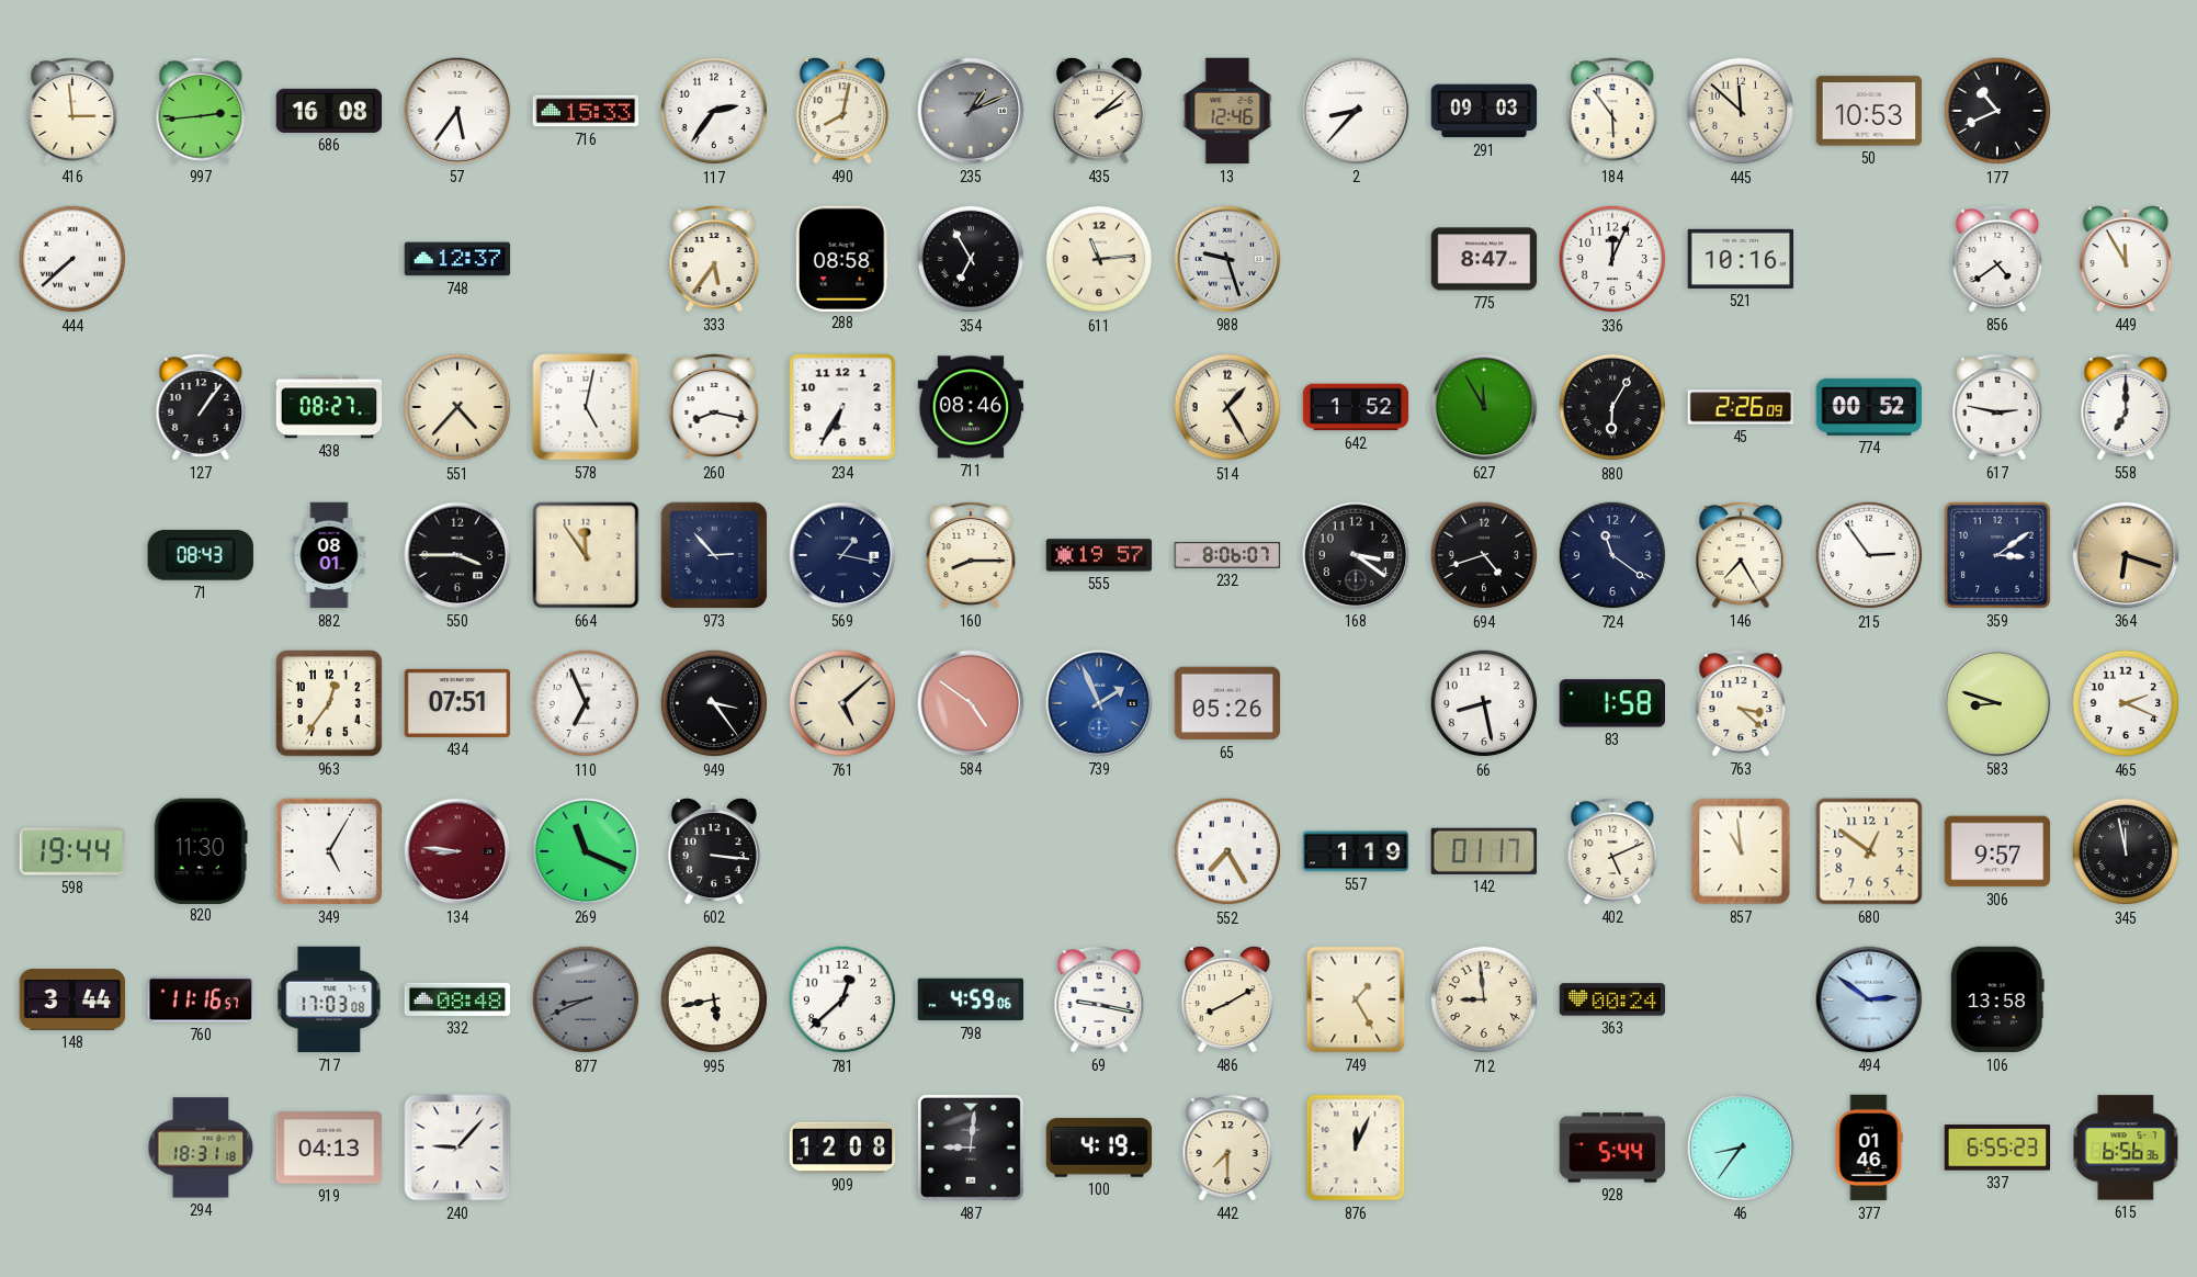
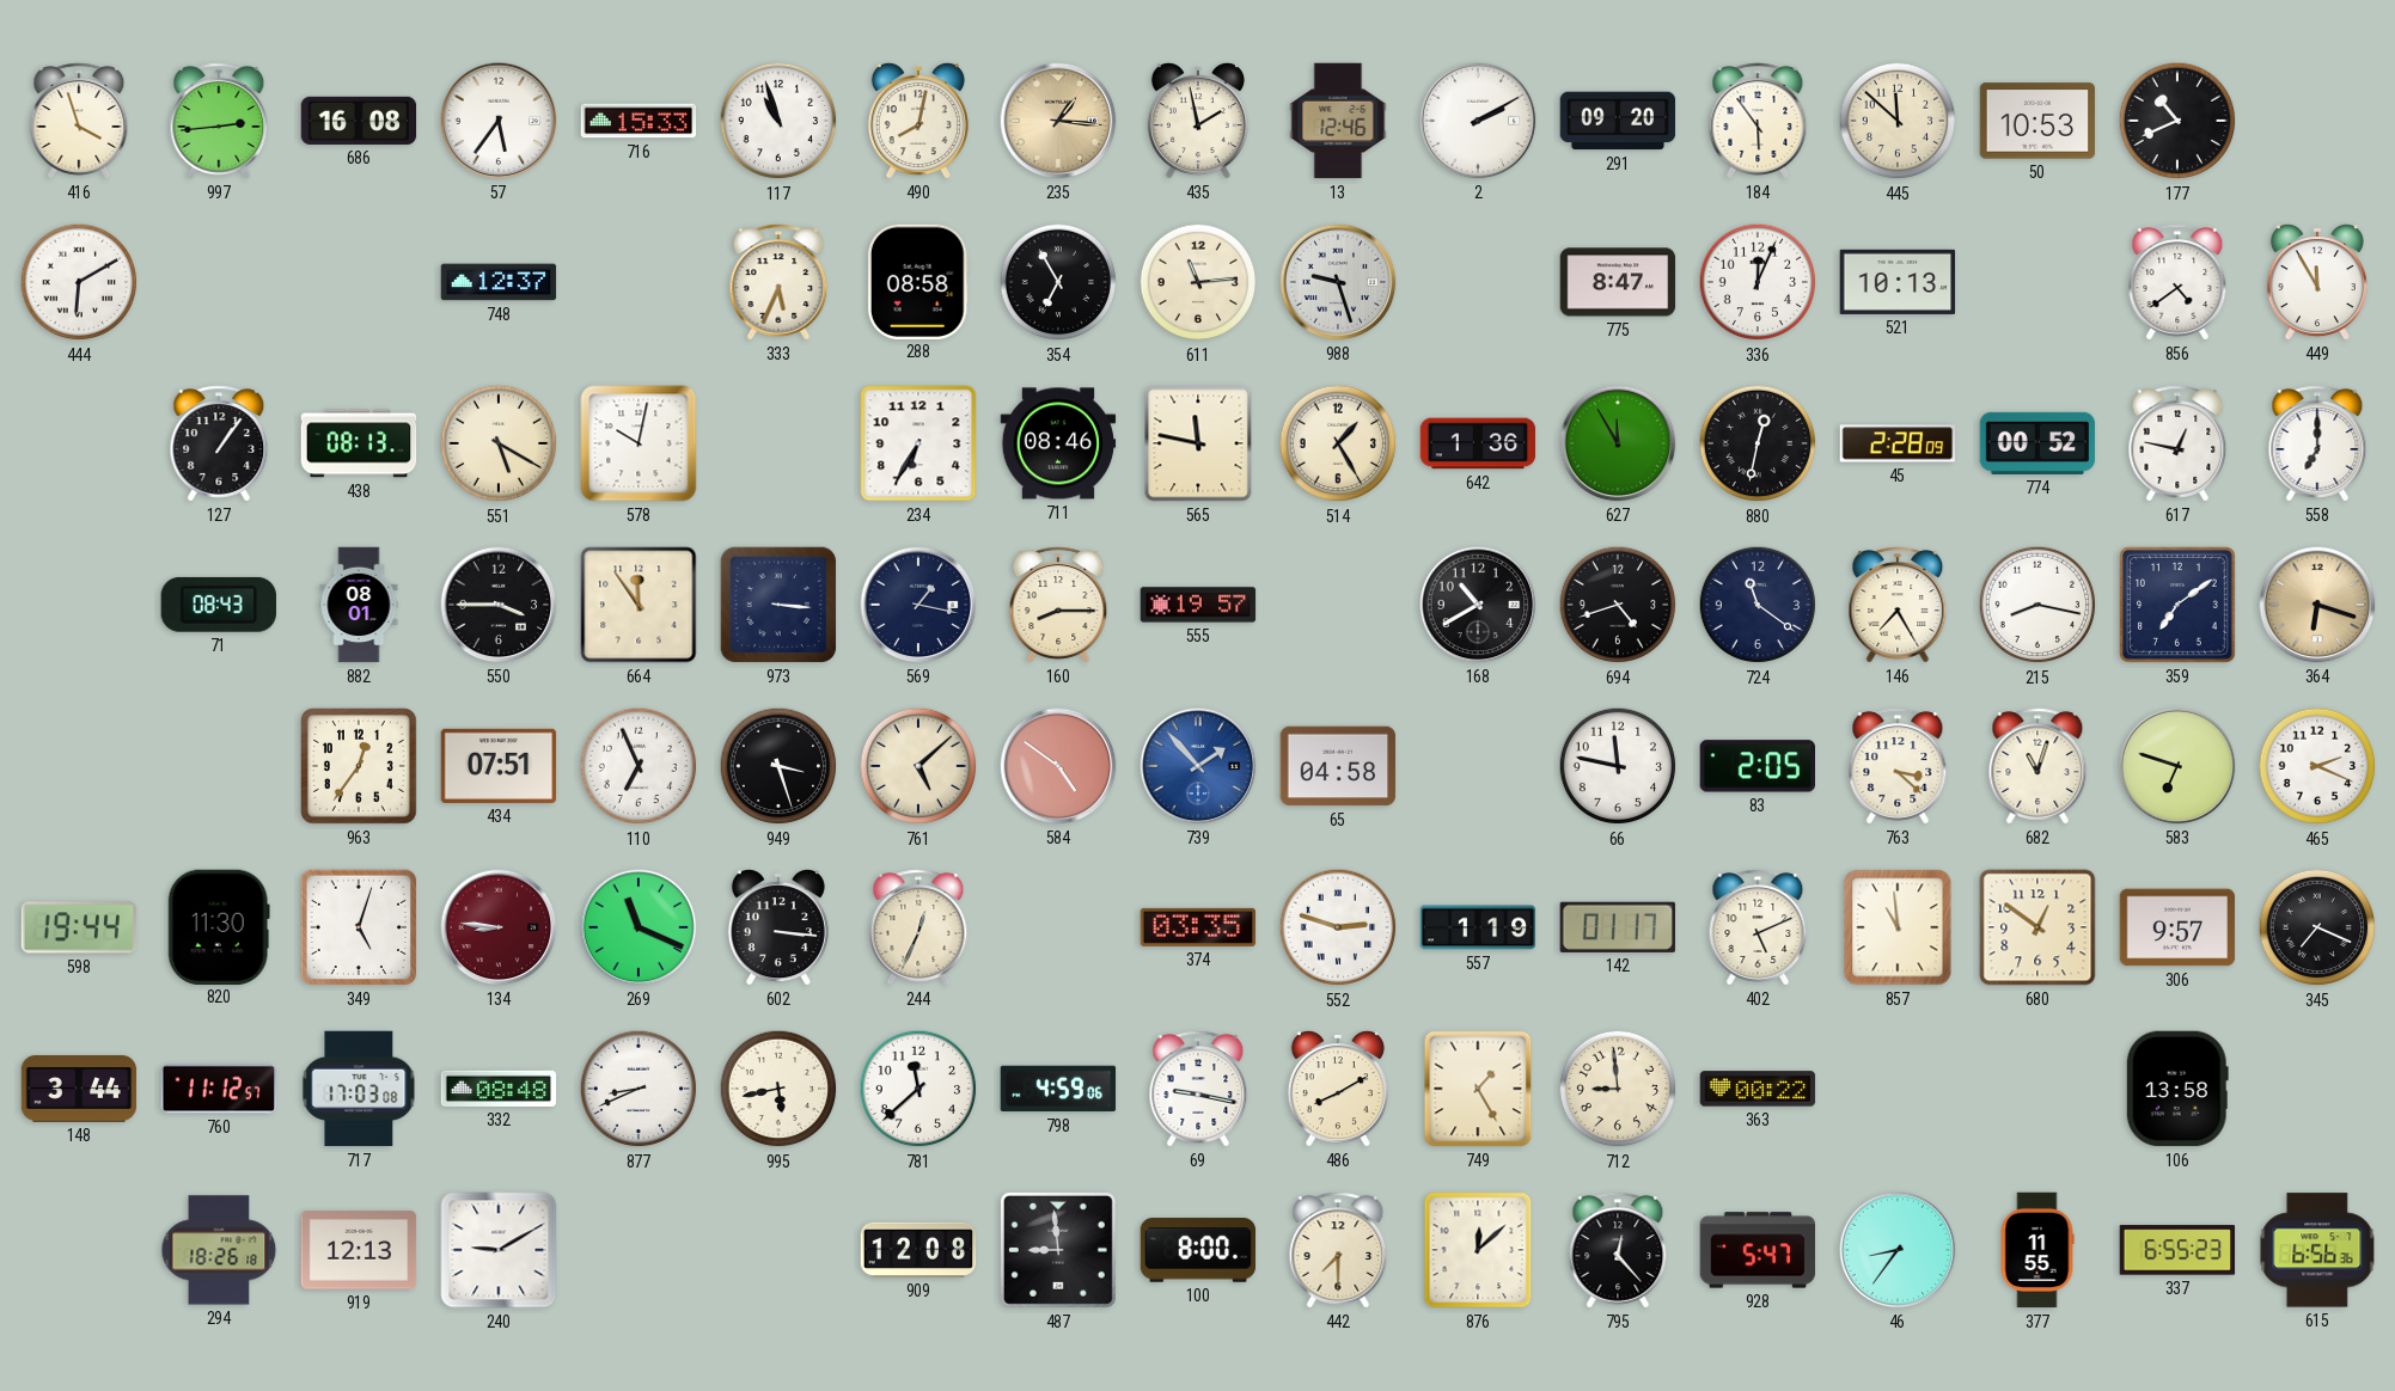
416: 2:59 -> 3:57
117: 2:36 -> 10:57
235: 1:11 -> 1:16
235 dial: grey -> champagne
435: 2:08 -> 1:58
2: 8:37 -> 2:10
291: 09:03 -> 09:20
444: 7:38 -> 6:10
333: 5:36 -> 5:34
521: 10:16 -> 10:13
438: 08:27 -> 08:13
551: 4:37 -> 5:20
578: 5:02 -> 10:02
260: 8:17 -> none
565: none -> 11:47
642: 1:52 -> 1:36
880: 6:05 -> 12:32
45: 2:26 -> 2:28
617: 2:47 -> 12:47
973: 2:53 -> 3:16
232: 8:06 -> none
168: 3:21 -> 10:40
215: 2:54 -> 8:17
359: 3:09 -> 7:09
949: 3:24 -> 3:27
739: 1:56 -> 1:53
65: 05:26 -> 04:58
66: 8:28 -> 11:47
83: 1:58 -> 2:05
682: none -> 11:03
583: 8:48 -> 6:48
349: 5:05 -> 5:03
244: none -> 12:34
374: none -> 03:35
552: 7:25 -> 2:48
345: 11:58 -> 7:19
760: 11:16 -> 11:12
877 dial: grey -> white
781: 12:38 -> 11:38
363: 00:24 -> 00:22
494: 2:51 -> none
294: 18:31 -> 18:26
919: 04:13 -> 12:13
240: 9:07 -> 9:10
487: 9:01 -> 8:59
100: 4:19 -> 8:00
876: 12:04 -> 12:08
795: none -> 12:23
928: 5:44 -> 5:47
377: 01:46 -> 11:55
